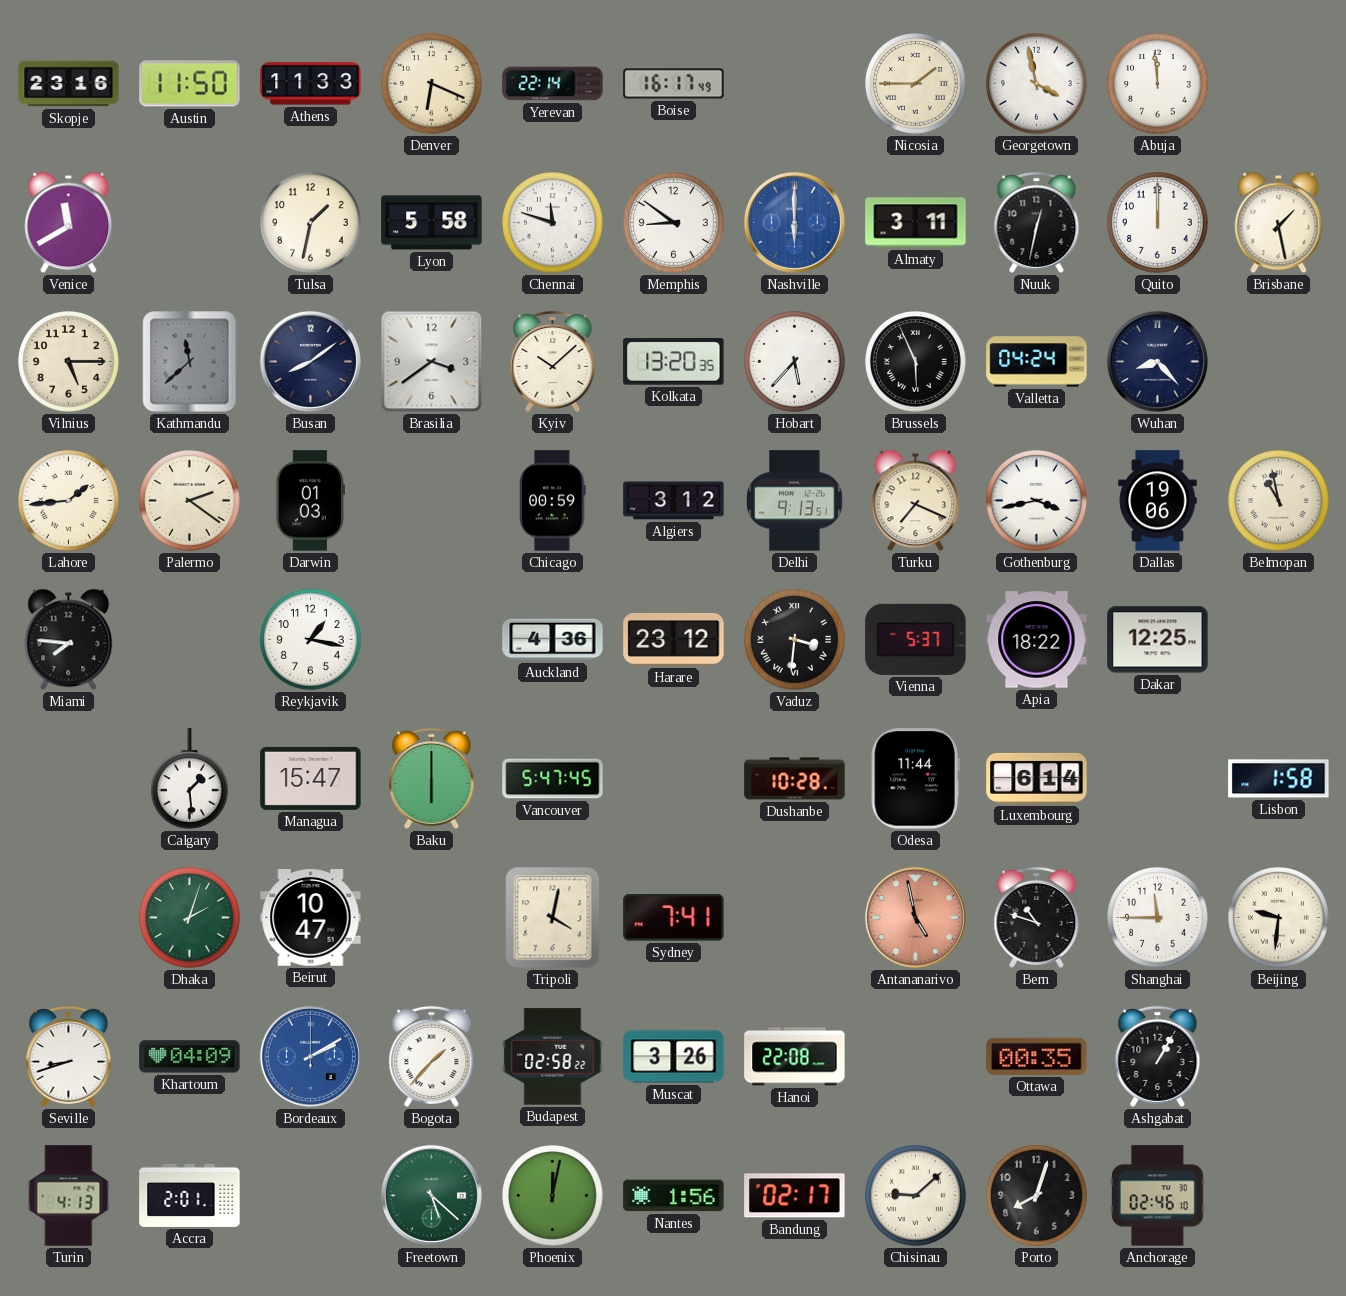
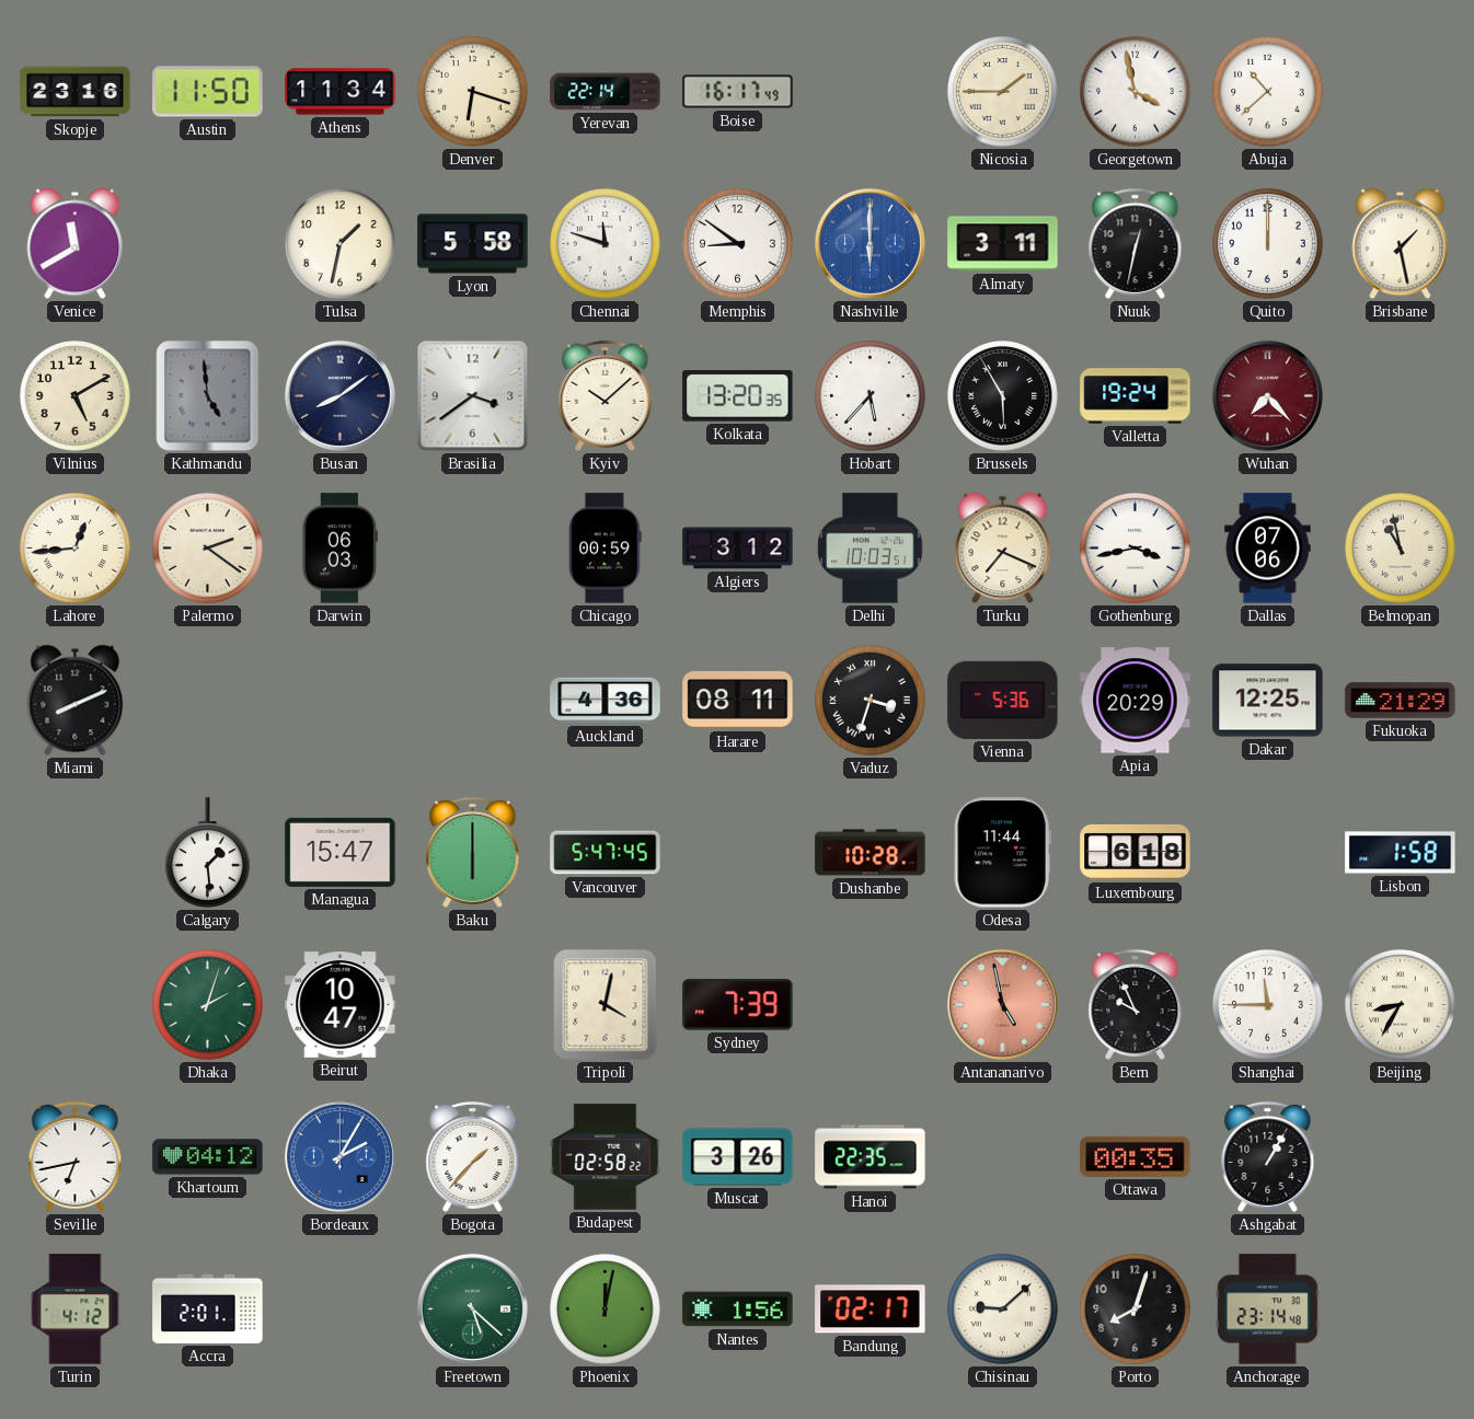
Athens: 11:33 -> 11:34
Denver: 6:19 -> 6:18
Abuja: 11:59 -> 10:38
Vilnius: 5:15 -> 5:10
Kathmandu: 11:38 -> 4:59
Brussels: 5:56 -> 5:55
Valletta: 04:24 -> 19:24
Wuhan: 8:23 -> 7:23
Wuhan dial: navy -> burgundy
Lahore: 1:44 -> 12:44
Darwin: 01:03 -> 06:03
Delhi: 9:13 -> 10:03
Dallas: 19:06 -> 07:06
Miami: 7:46 -> 8:11
Reykjavik: 1:17 -> none
Harare: 23:12 -> 08:11
Vaduz: 3:31 -> 3:33
Vienna: 5:37 -> 5:36
Apia: 18:22 -> 20:29
Fukuoka: none -> 21:29
Luxembourg: 6:14 -> 6:18
Sydney: 7:41 -> 7:39
Bern: 10:48 -> 9:56
Beijing: 9:31 -> 8:35
Seville: 8:42 -> 6:43
Khartoum: 04:09 -> 04:12
Bordeaux: 2:10 -> 2:05
Hanoi: 22:08 -> 22:35
Turin: 4:13 -> 4:12
Anchorage: 02:46 -> 23:14
